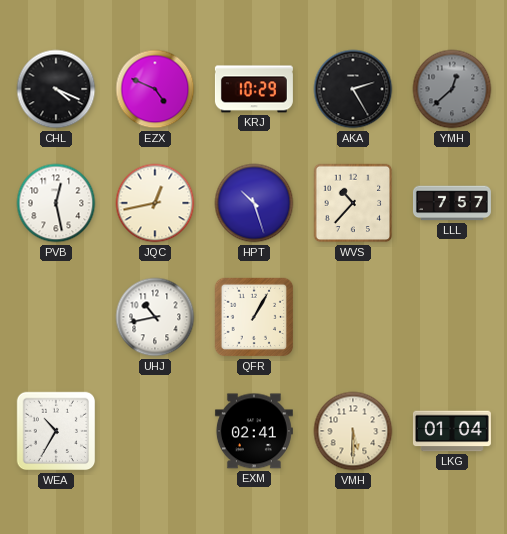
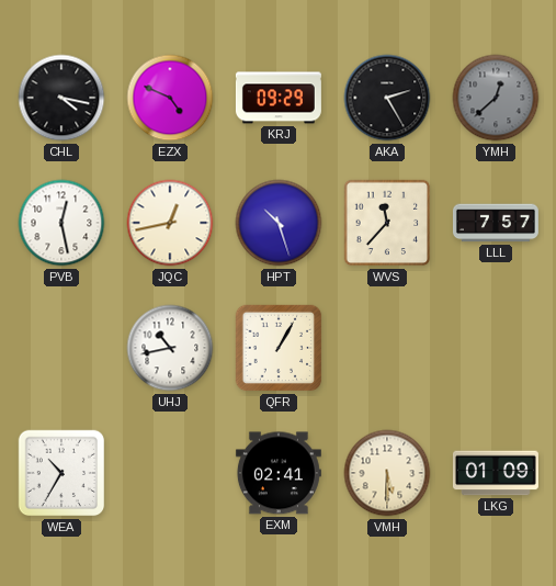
CHL: 4:19 -> 4:17
KRJ: 10:29 -> 09:29
WVS: 10:37 -> 11:37
LKG: 01:04 -> 01:09
